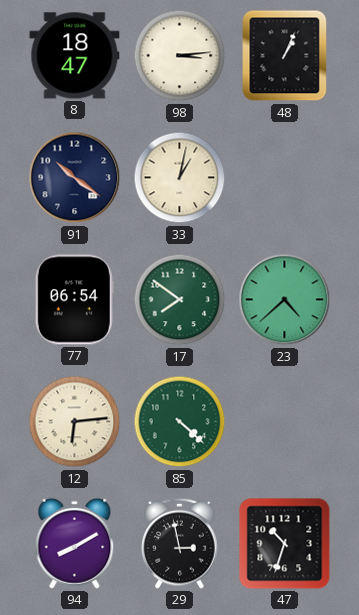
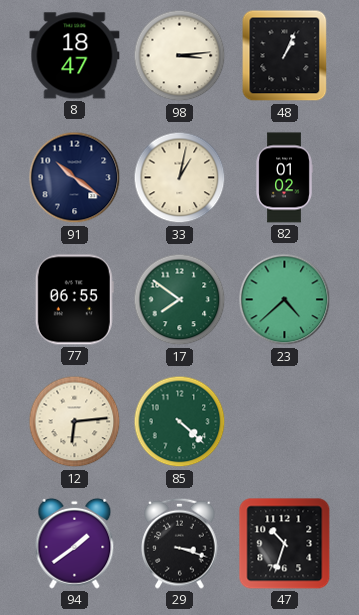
82: none -> 01:02
77: 06:54 -> 06:55
94: 8:10 -> 1:39
29: 2:58 -> 3:18
